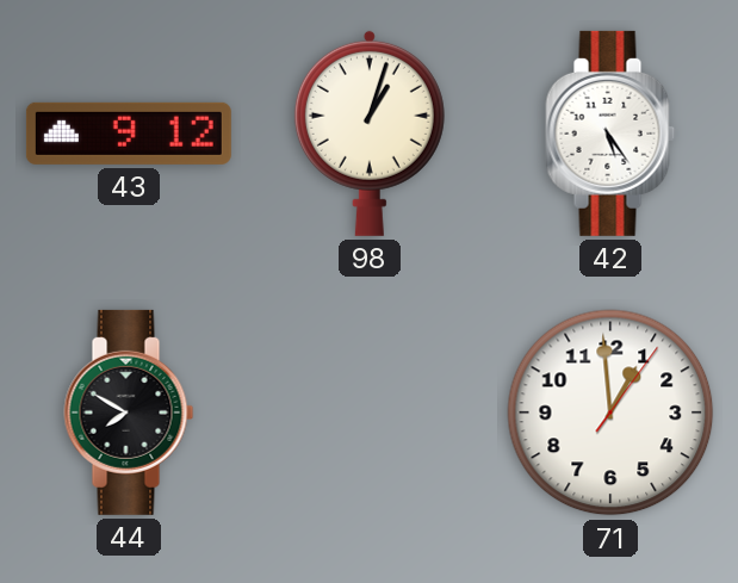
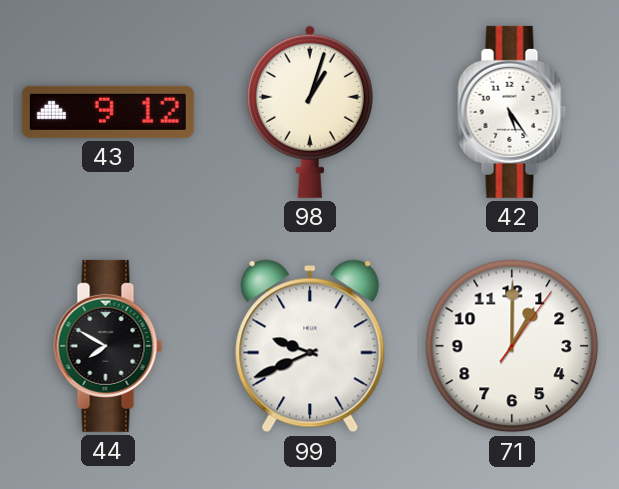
99: none -> 9:41
71: 12:59 -> 1:00
